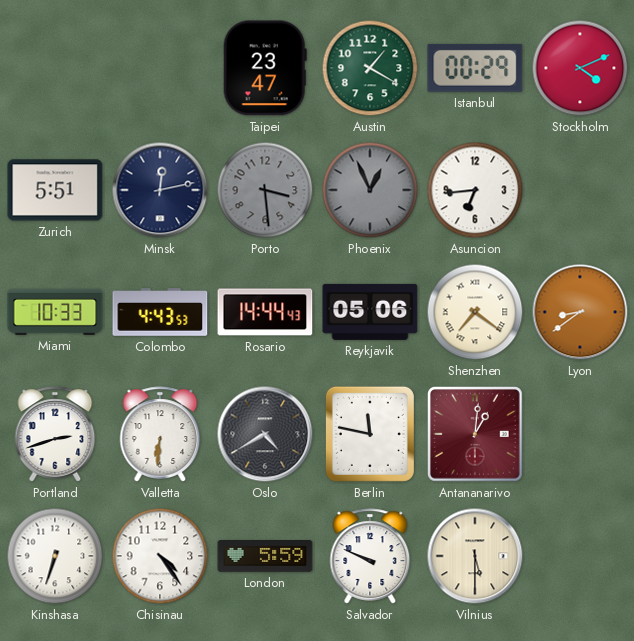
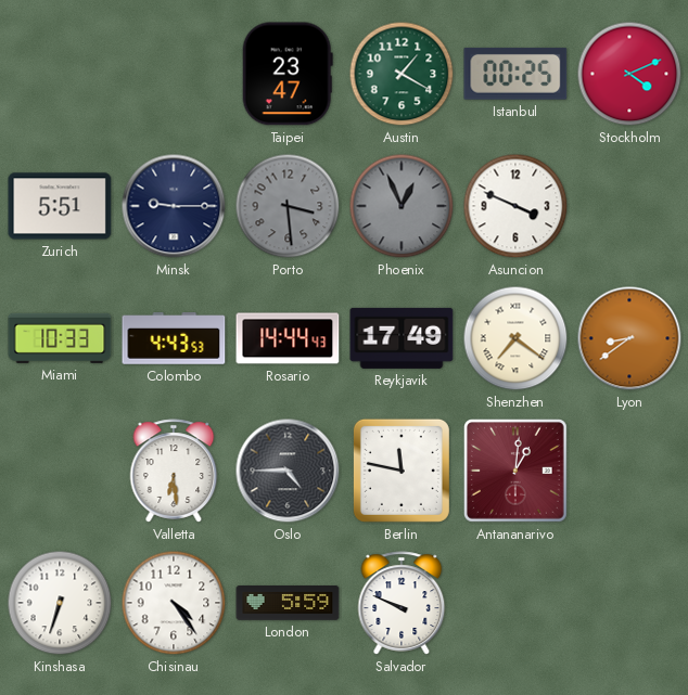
Istanbul: 00:29 -> 00:25
Minsk: 12:13 -> 9:15
Asuncion: 6:44 -> 3:49
Reykjavik: 05:06 -> 17:49
Portland: 2:42 -> none
Valletta: 6:31 -> 6:29
Oslo: 4:40 -> 4:45
Vilnius: 5:30 -> none
